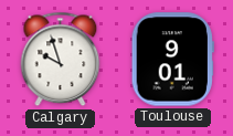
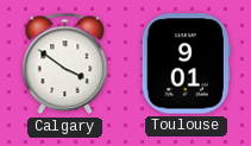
Calgary: 9:57 -> 3:51
